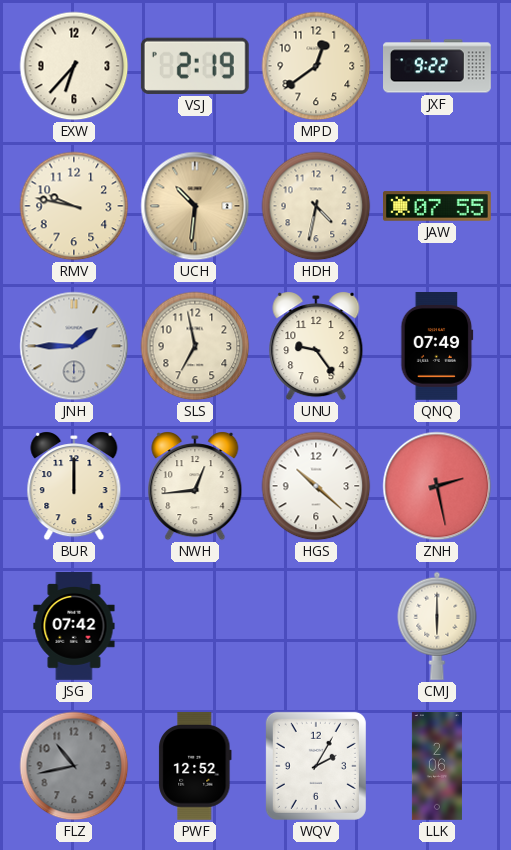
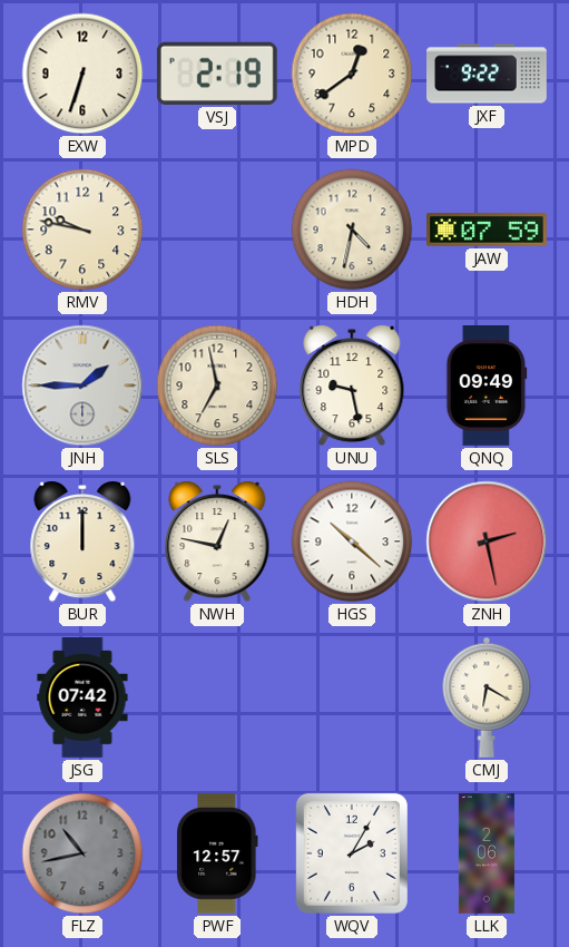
EXW: 6:37 -> 6:33
UCH: 10:31 -> none
JAW: 07:55 -> 07:59
UNU: 9:24 -> 9:28
QNQ: 07:49 -> 09:49
NWH: 12:44 -> 12:47
CMJ: 6:00 -> 6:20
PWF: 12:52 -> 12:57
